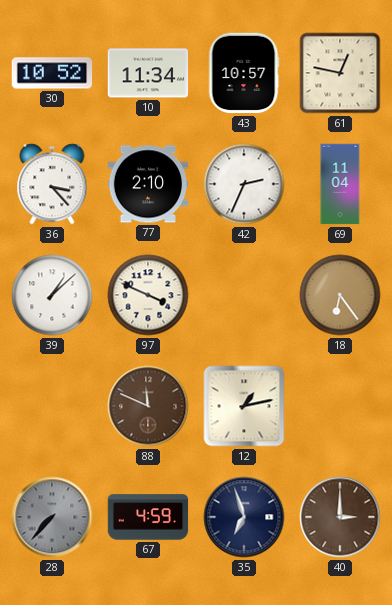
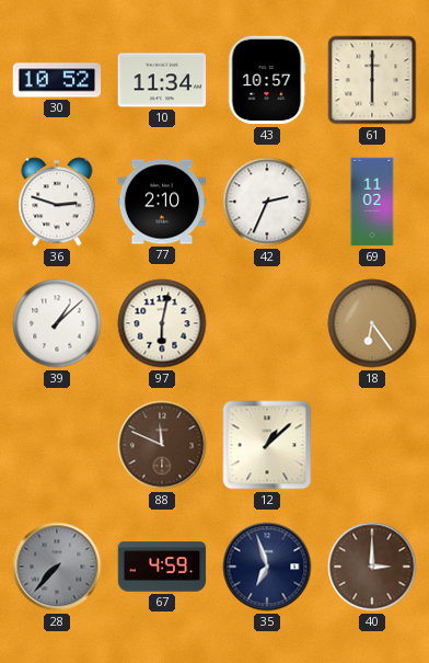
61: 12:47 -> 6:00
36: 3:23 -> 2:48
69: 11:04 -> 11:02
97: 3:49 -> 6:02
12: 1:13 -> 1:08
